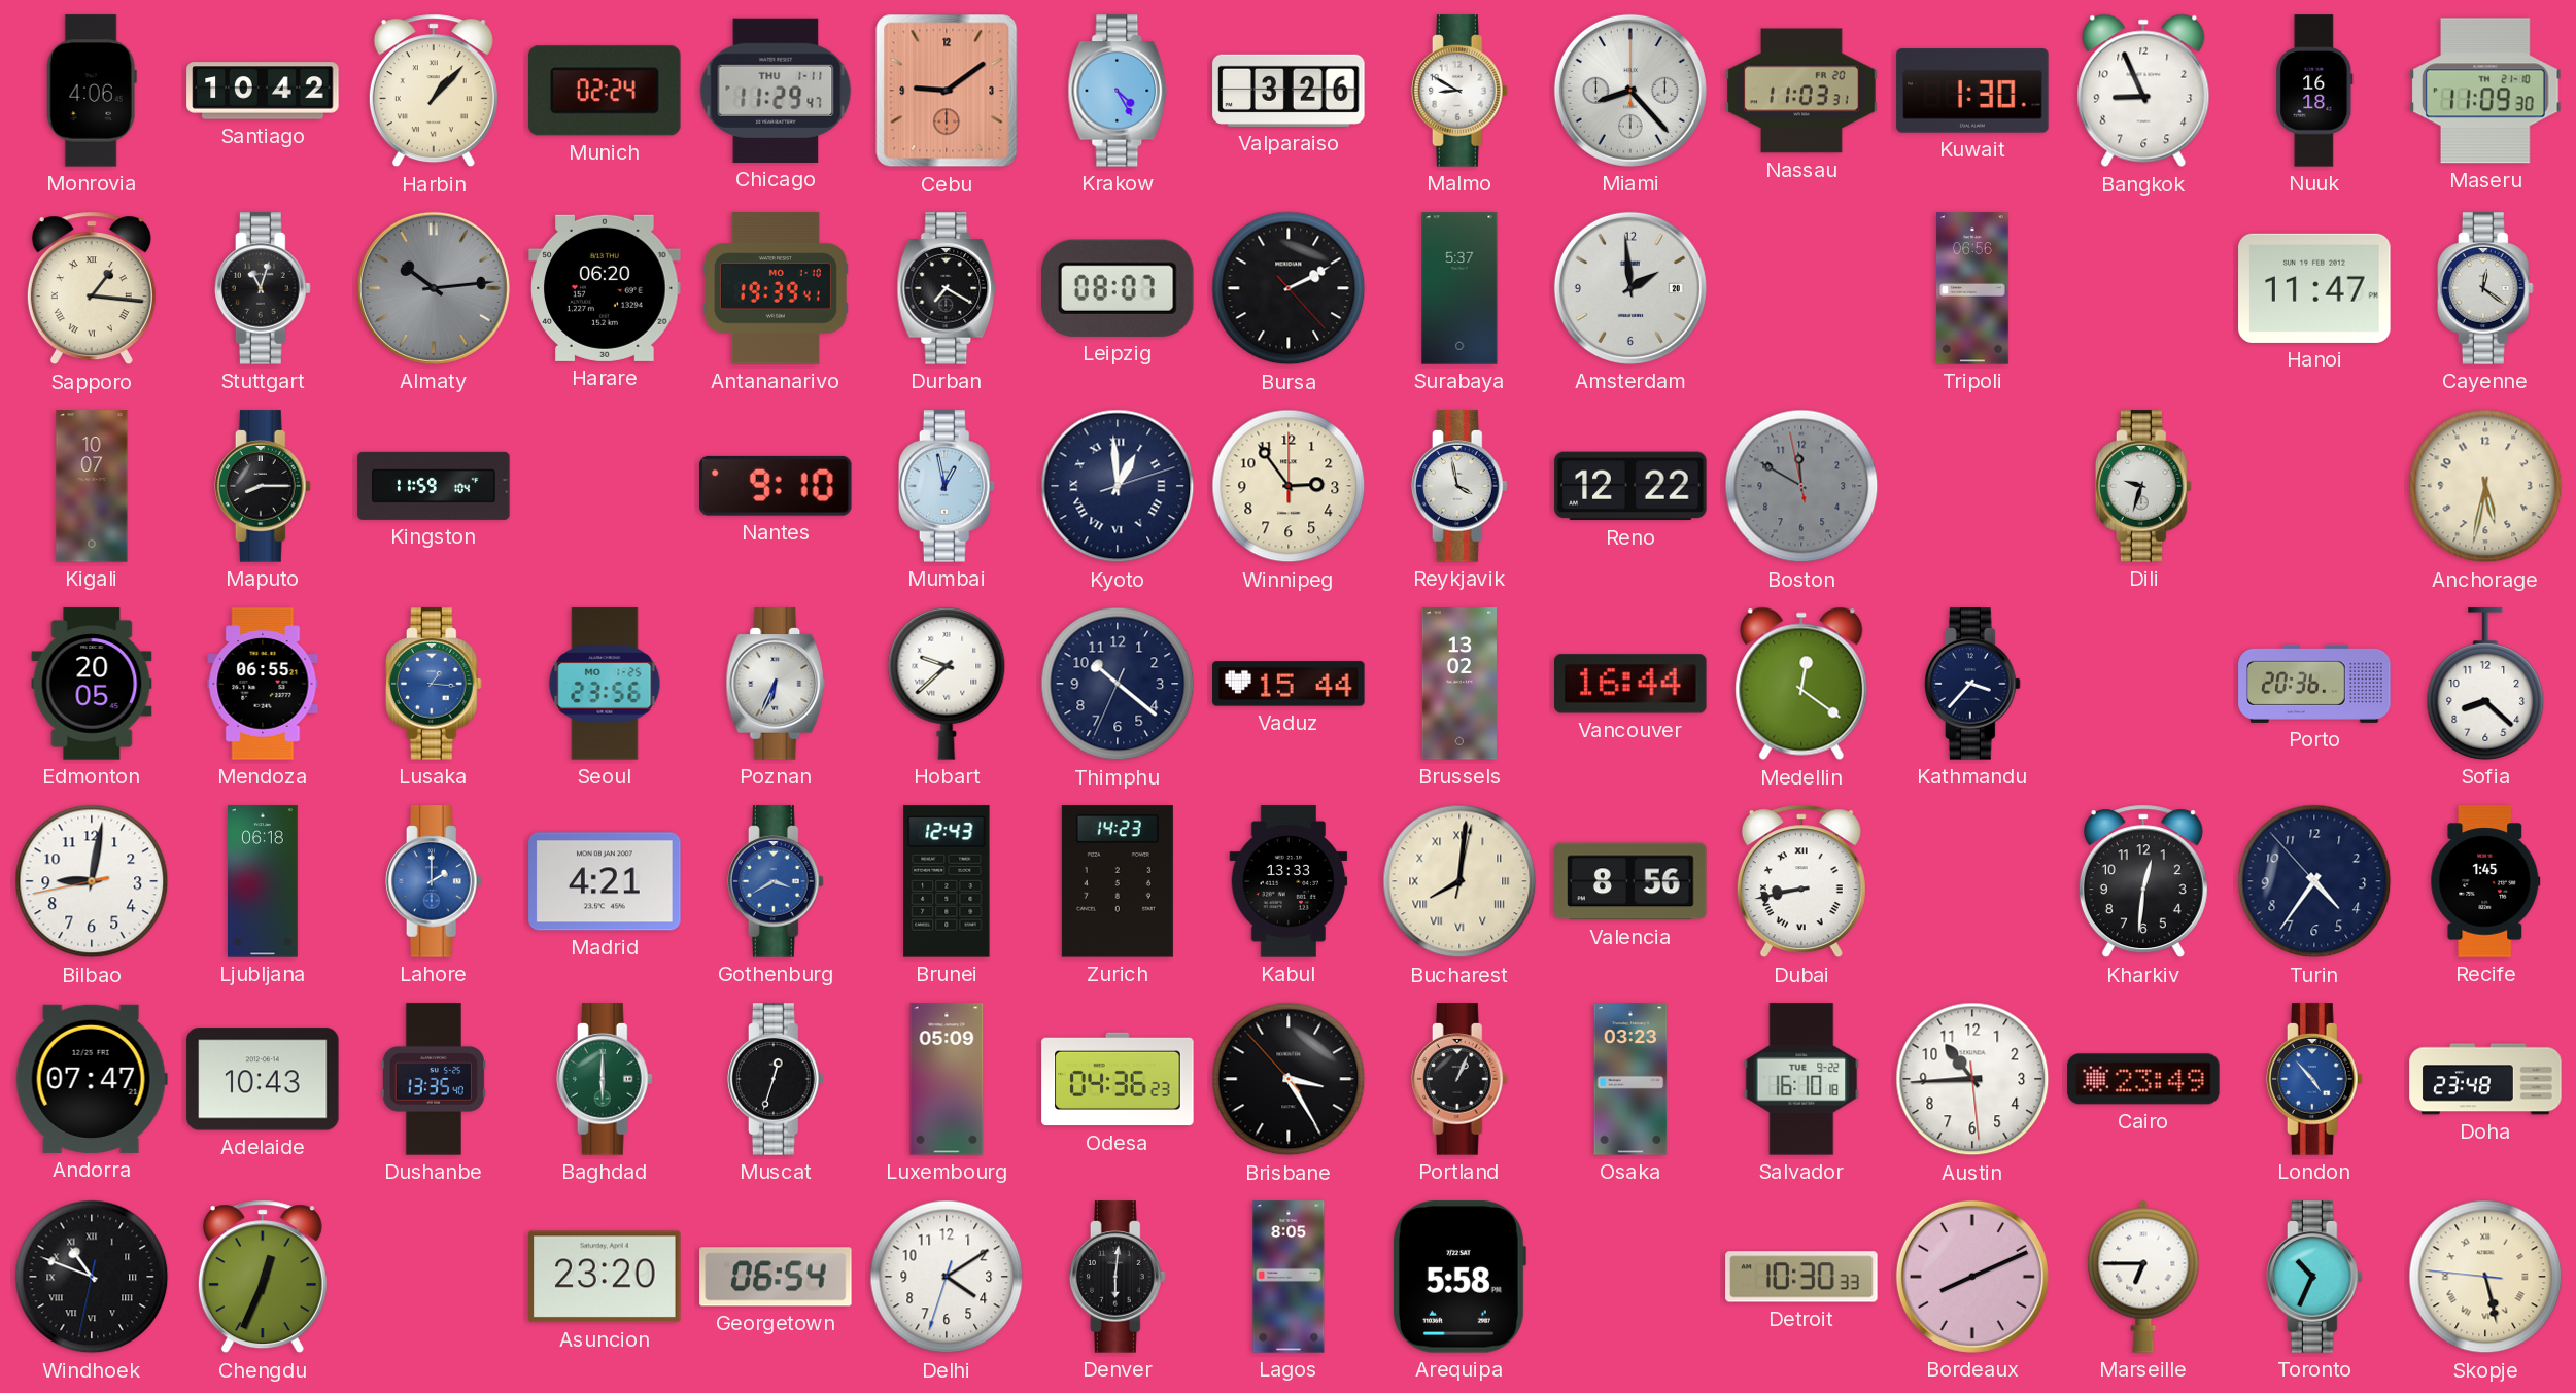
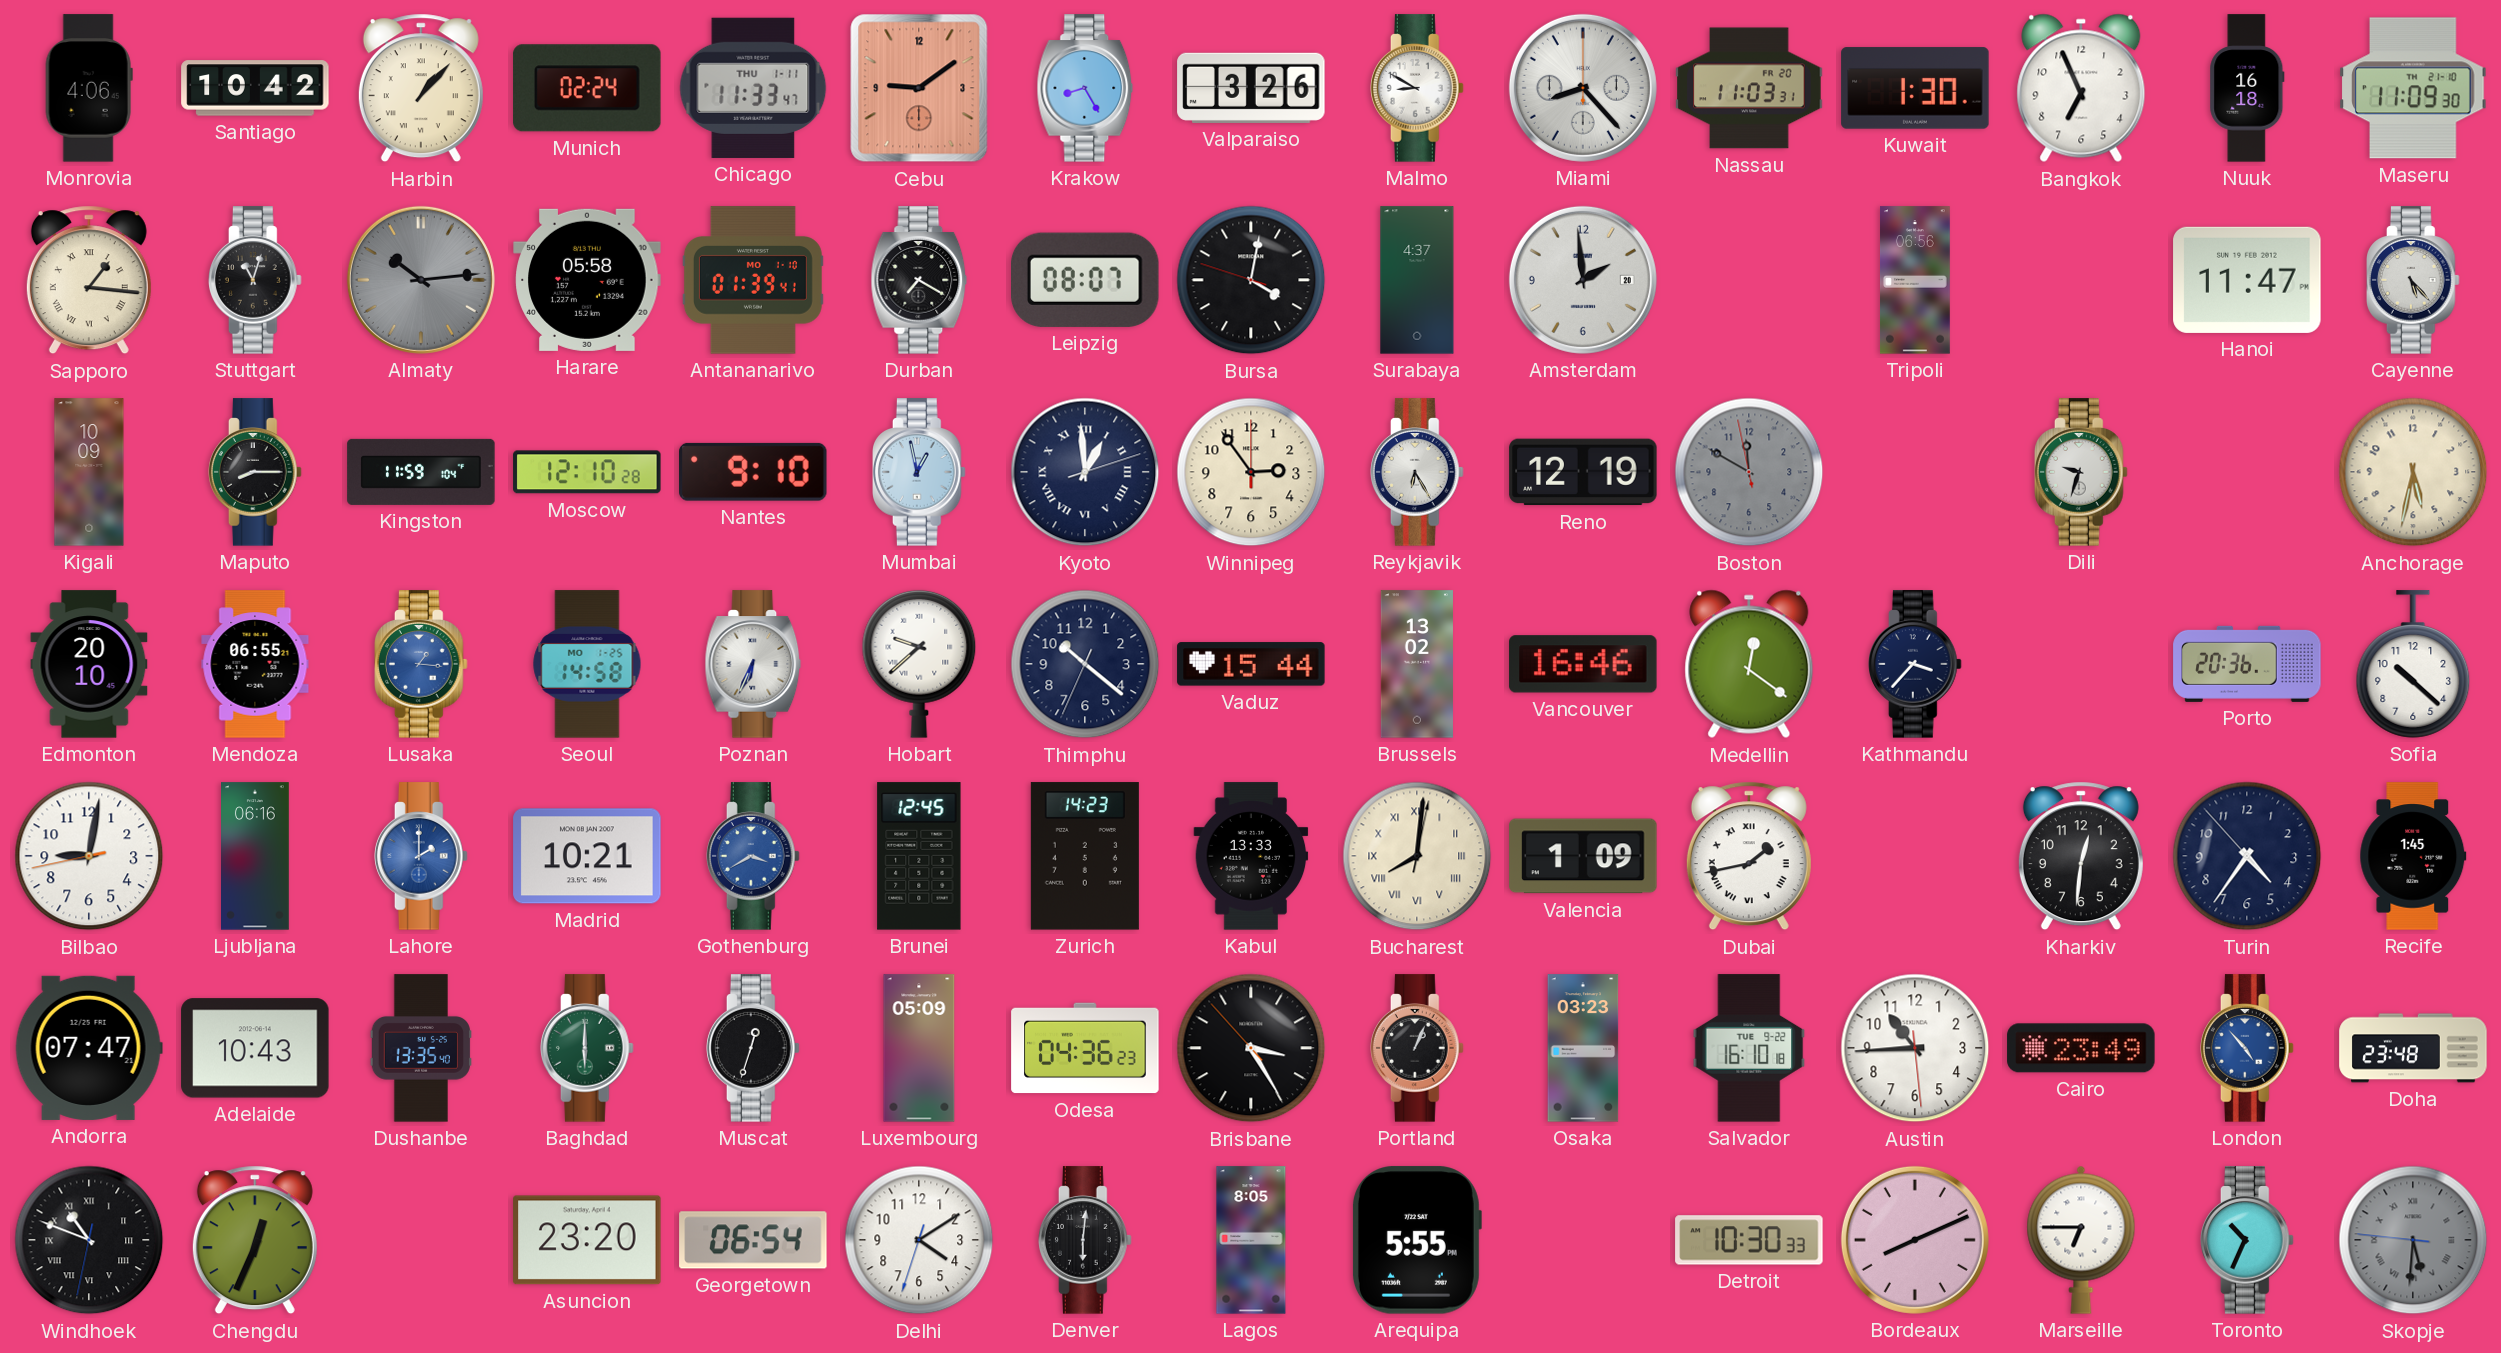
Chicago: 11:29 -> 11:33
Krakow: 4:25 -> 8:25
Bangkok: 8:56 -> 6:56
Harare: 06:20 -> 05:58
Antananarivo: 19:39 -> 01:39
Bursa: 2:10 -> 4:01
Surabaya: 5:37 -> 4:37
Cayenne: 12:21 -> 5:23
Kigali: 10:07 -> 10:09
Moscow: none -> 12:10
Reykjavik: 3:58 -> 6:25
Reno: 12:22 -> 12:19
Edmonton: 20:05 -> 20:10
Seoul: 23:56 -> 14:58
Vancouver: 16:44 -> 16:46
Sofia: 8:22 -> 10:22
Ljubljana: 06:18 -> 06:16
Madrid: 4:21 -> 10:21
Brunei: 12:43 -> 12:45
Valencia: 8:56 -> 1:09
Dubai: 8:43 -> 1:43
Arequipa: 5:58 -> 5:55
Skopje: 5:27 -> 5:30
Skopje dial: cream -> grey
